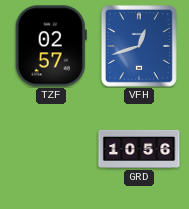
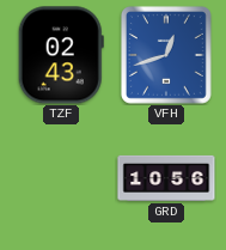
TZF: 02:57 -> 02:43
